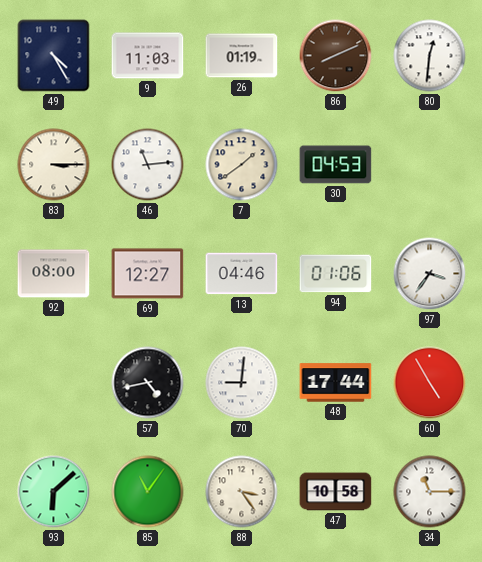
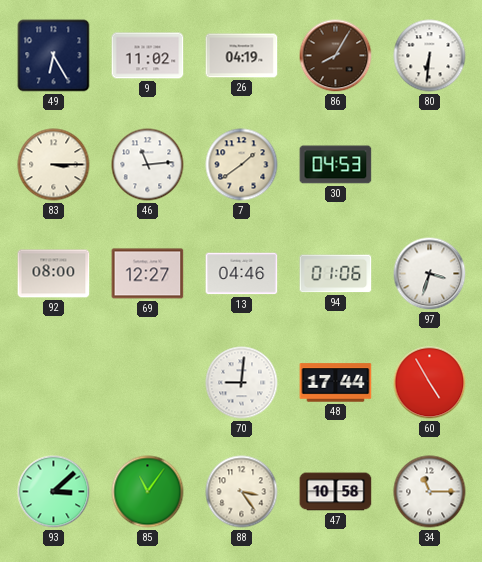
49: 4:25 -> 6:25
9: 11:03 -> 11:02
26: 01:19 -> 04:19
86: 8:11 -> 8:05
80: 12:31 -> 6:31
97: 3:36 -> 3:33
57: 4:43 -> none
93: 6:08 -> 3:08
